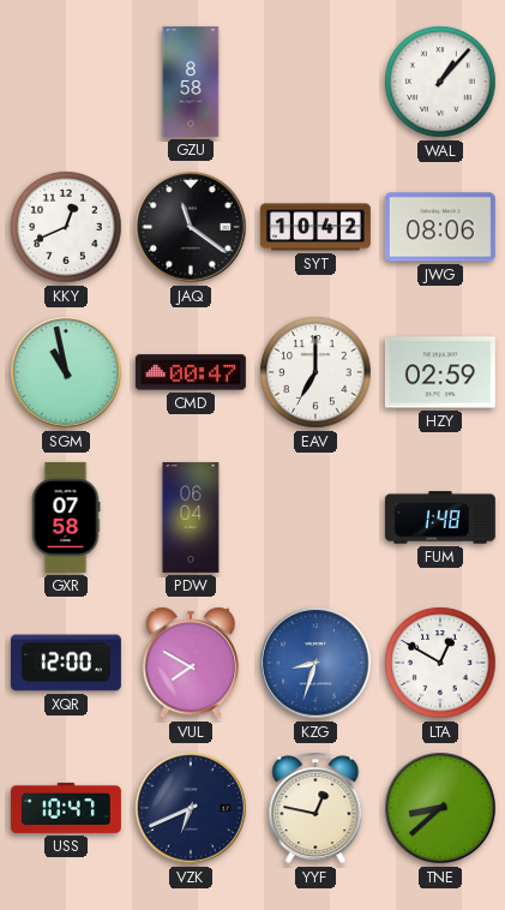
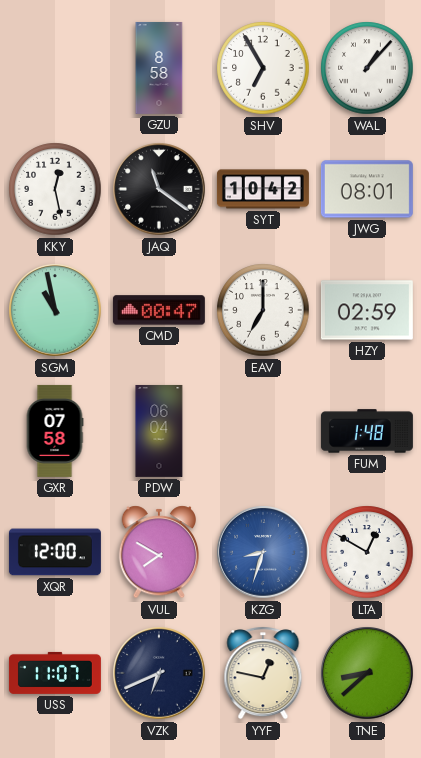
SHV: none -> 6:55
KKY: 12:41 -> 12:28
JWG: 08:06 -> 08:01
USS: 10:47 -> 11:07
